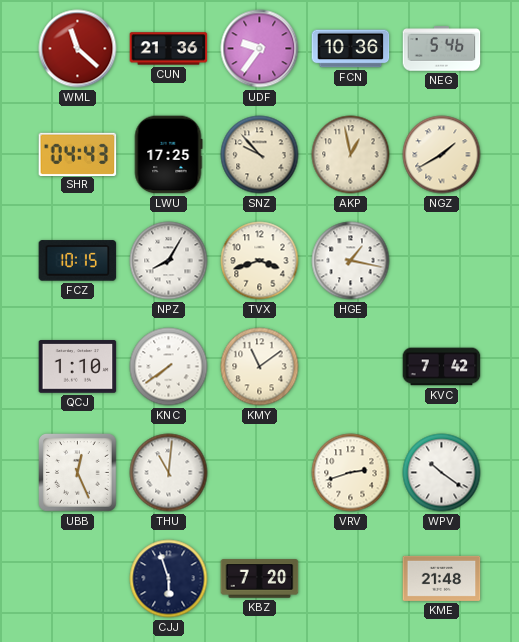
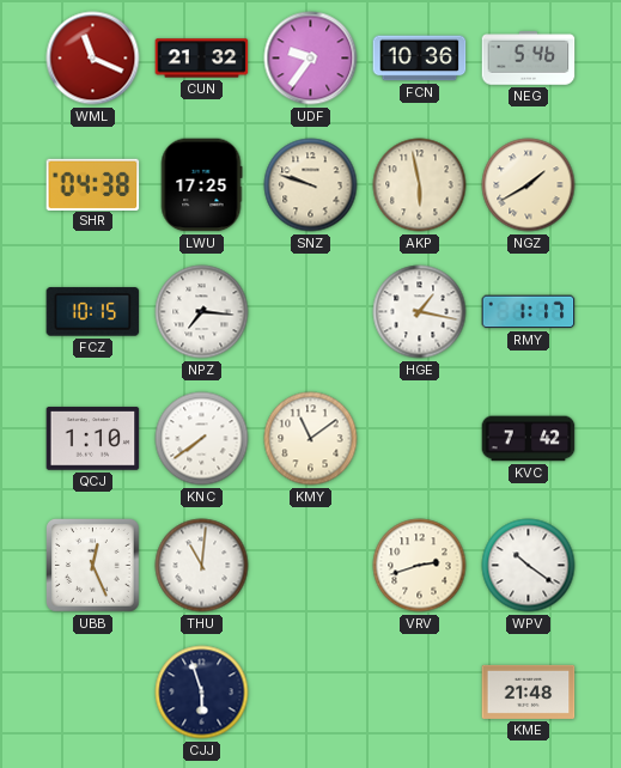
WML: 11:22 -> 11:19
CUN: 21:36 -> 21:32
SHR: 04:43 -> 04:38
SNZ: 9:53 -> 9:48
AKP: 12:58 -> 5:58
NPZ: 8:05 -> 7:16
TVX: 3:42 -> none
RMY: none -> 1:17
KBZ: 7:20 -> none
